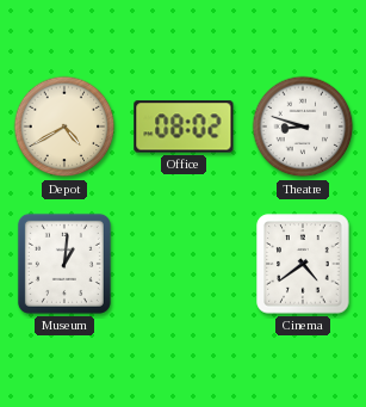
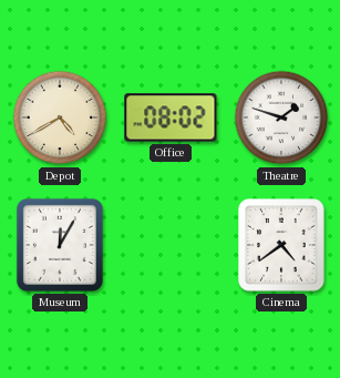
Theatre: 8:48 -> 1:48
Museum: 1:01 -> 12:05
